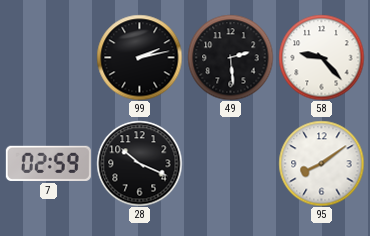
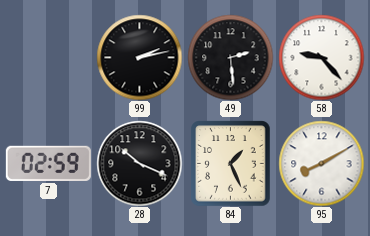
84: none -> 1:26
95: 8:09 -> 8:10
